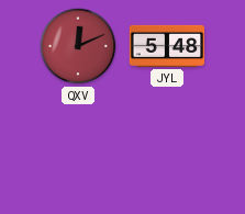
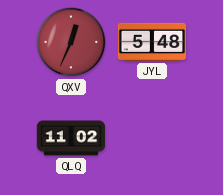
QXV: 12:11 -> 12:34
QLQ: none -> 11:02
